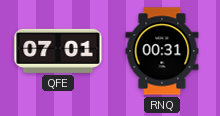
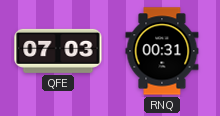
QFE: 07:01 -> 07:03
